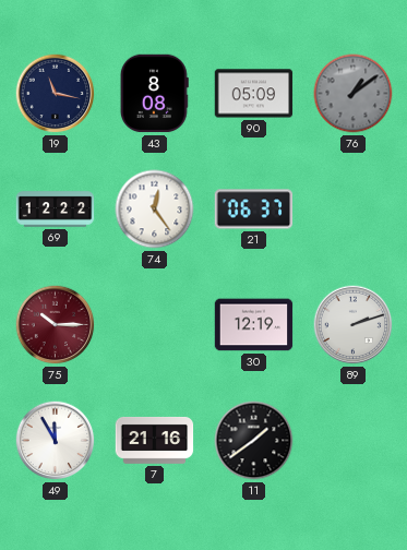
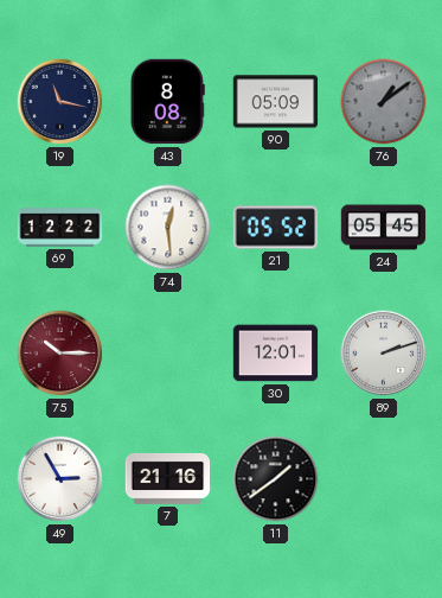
74: 12:24 -> 12:29
21: 06:37 -> 05:52
24: none -> 05:45
30: 12:19 -> 12:01
49: 11:55 -> 2:55
